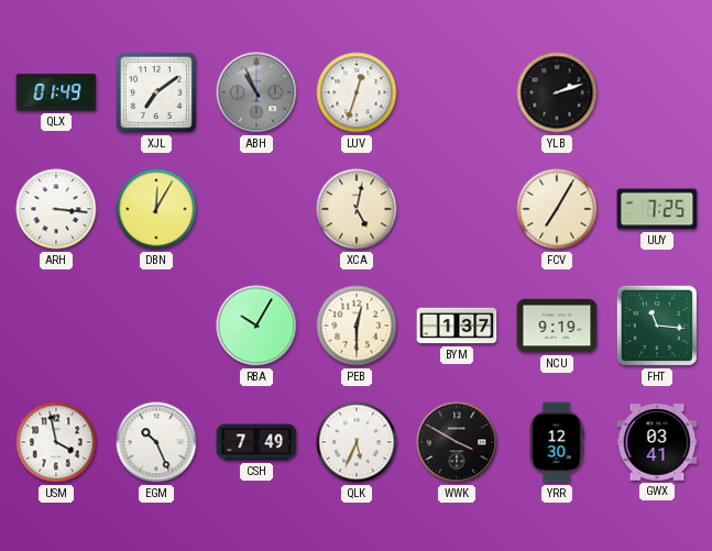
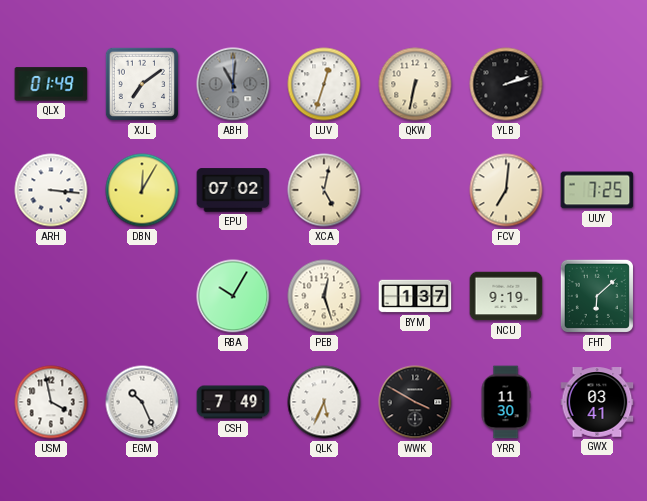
ABH: 10:56 -> 11:01
QKW: none -> 6:32
EPU: none -> 07:02
FCV: 7:05 -> 7:01
PEB: 12:30 -> 12:27
FHT: 11:16 -> 6:08
YRR: 12:30 -> 11:30
